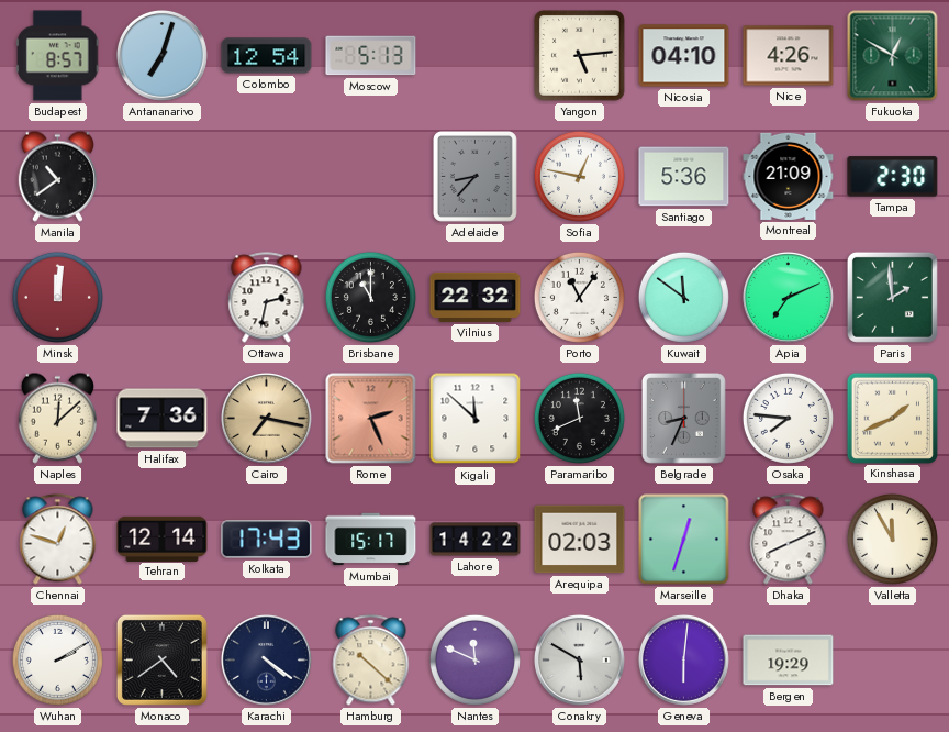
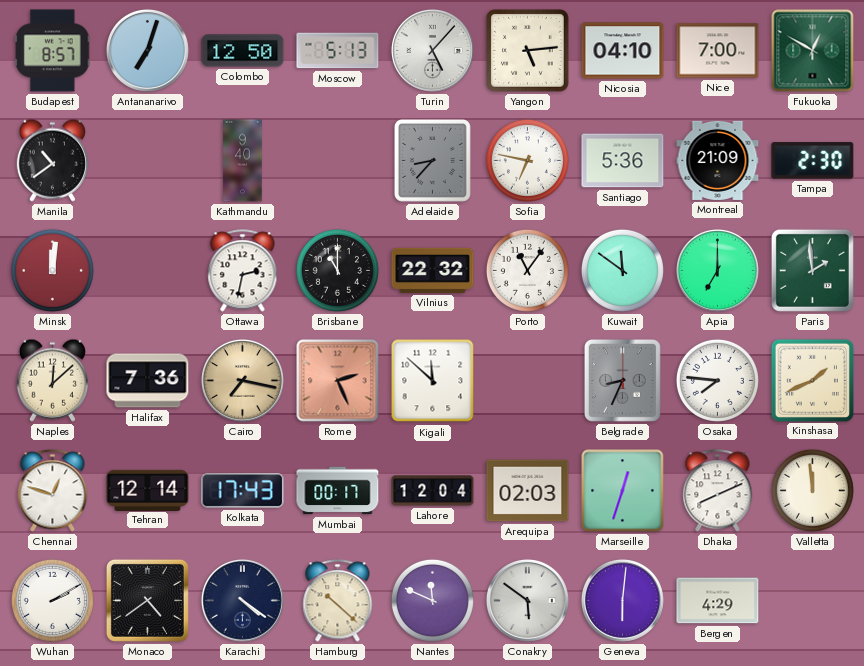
Colombo: 12:54 -> 12:50
Turin: none -> 5:07
Nice: 4:26 -> 7:00
Kathmandu: none -> 9:40
Sofia: 12:47 -> 6:47
Apia: 7:11 -> 7:00
Paramaribo: 11:41 -> none
Mumbai: 15:17 -> 00:17
Lahore: 14:22 -> 12:04
Valletta: 11:55 -> 11:59
Conakry: 5:50 -> 5:51
Bergen: 19:29 -> 4:29
